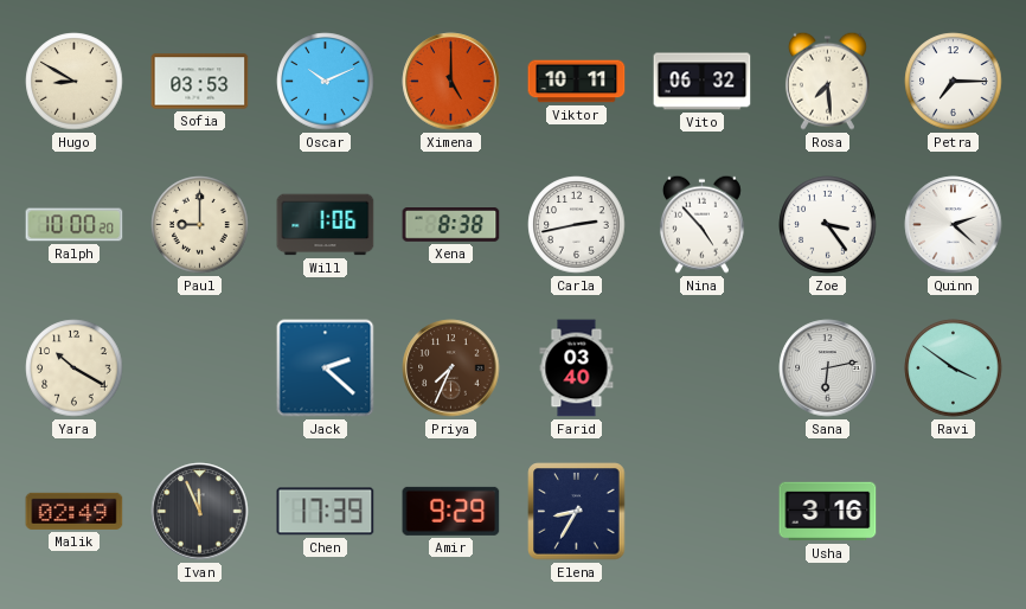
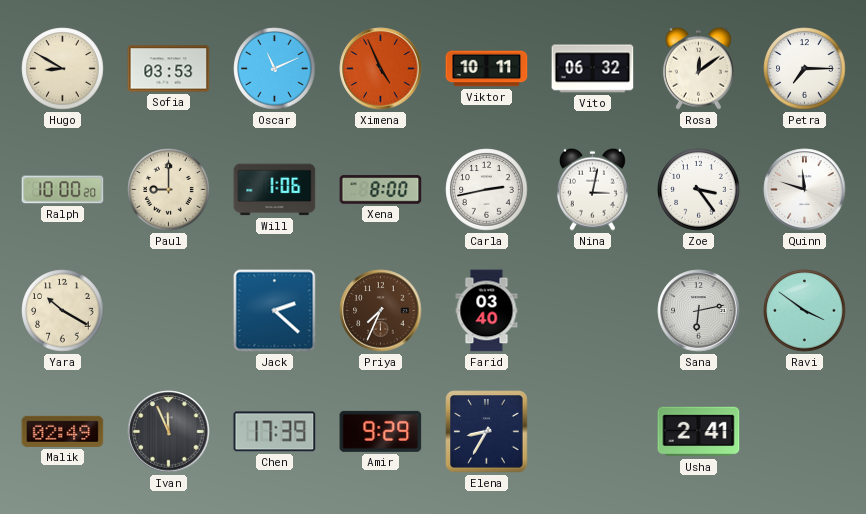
Oscar: 10:11 -> 11:11
Ximena: 5:00 -> 4:56
Rosa: 7:29 -> 12:09
Xena: 8:38 -> 8:00
Nina: 4:53 -> 3:02
Quinn: 2:22 -> 11:48
Usha: 3:16 -> 2:41
